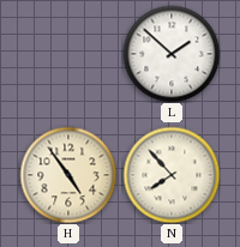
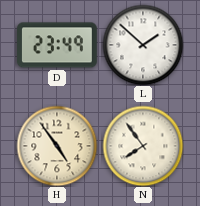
D: none -> 23:49
N: 7:53 -> 7:54
